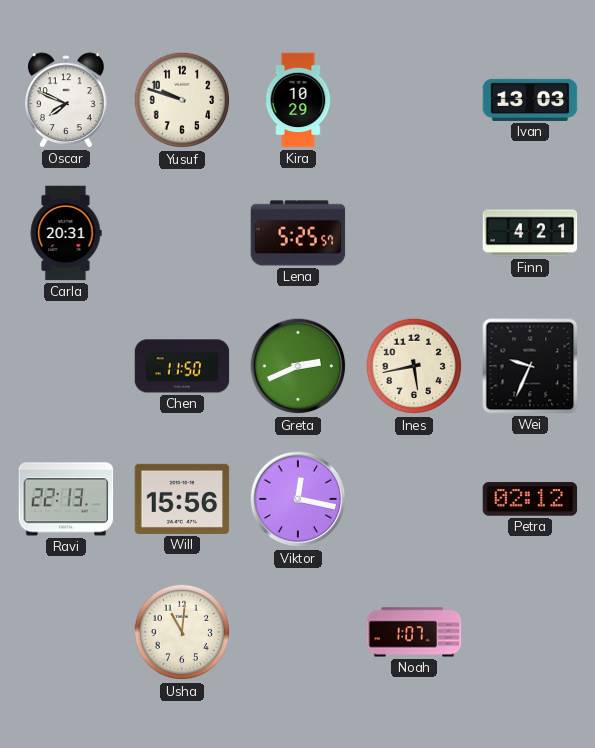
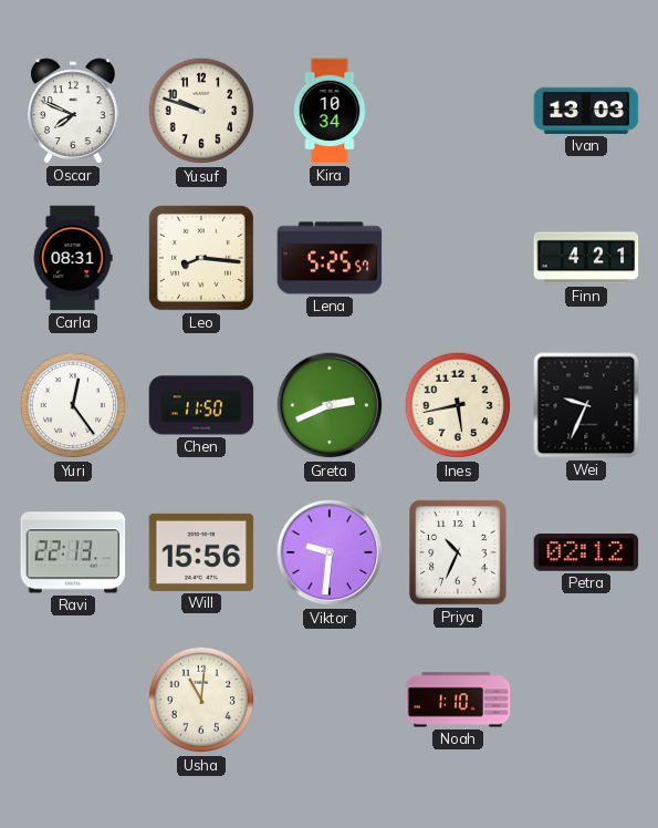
Kira: 10:29 -> 10:34
Carla: 20:31 -> 08:31
Leo: none -> 8:16
Yuri: none -> 12:24
Viktor: 12:17 -> 9:31
Priya: none -> 10:34
Noah: 1:07 -> 1:10
